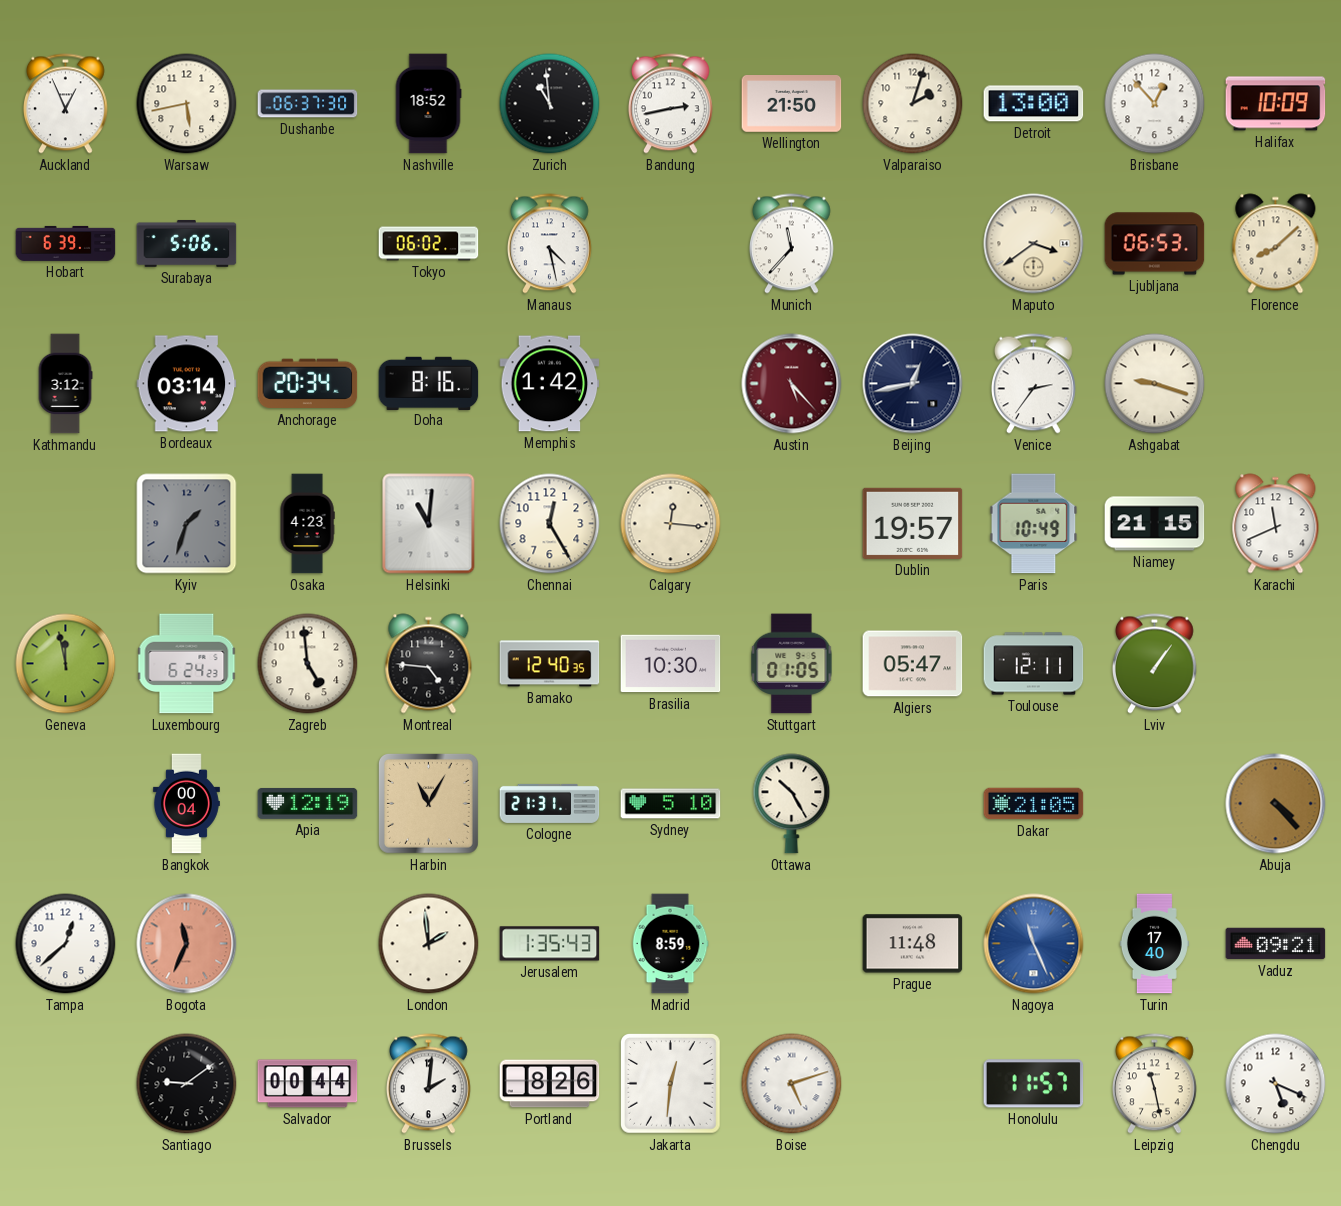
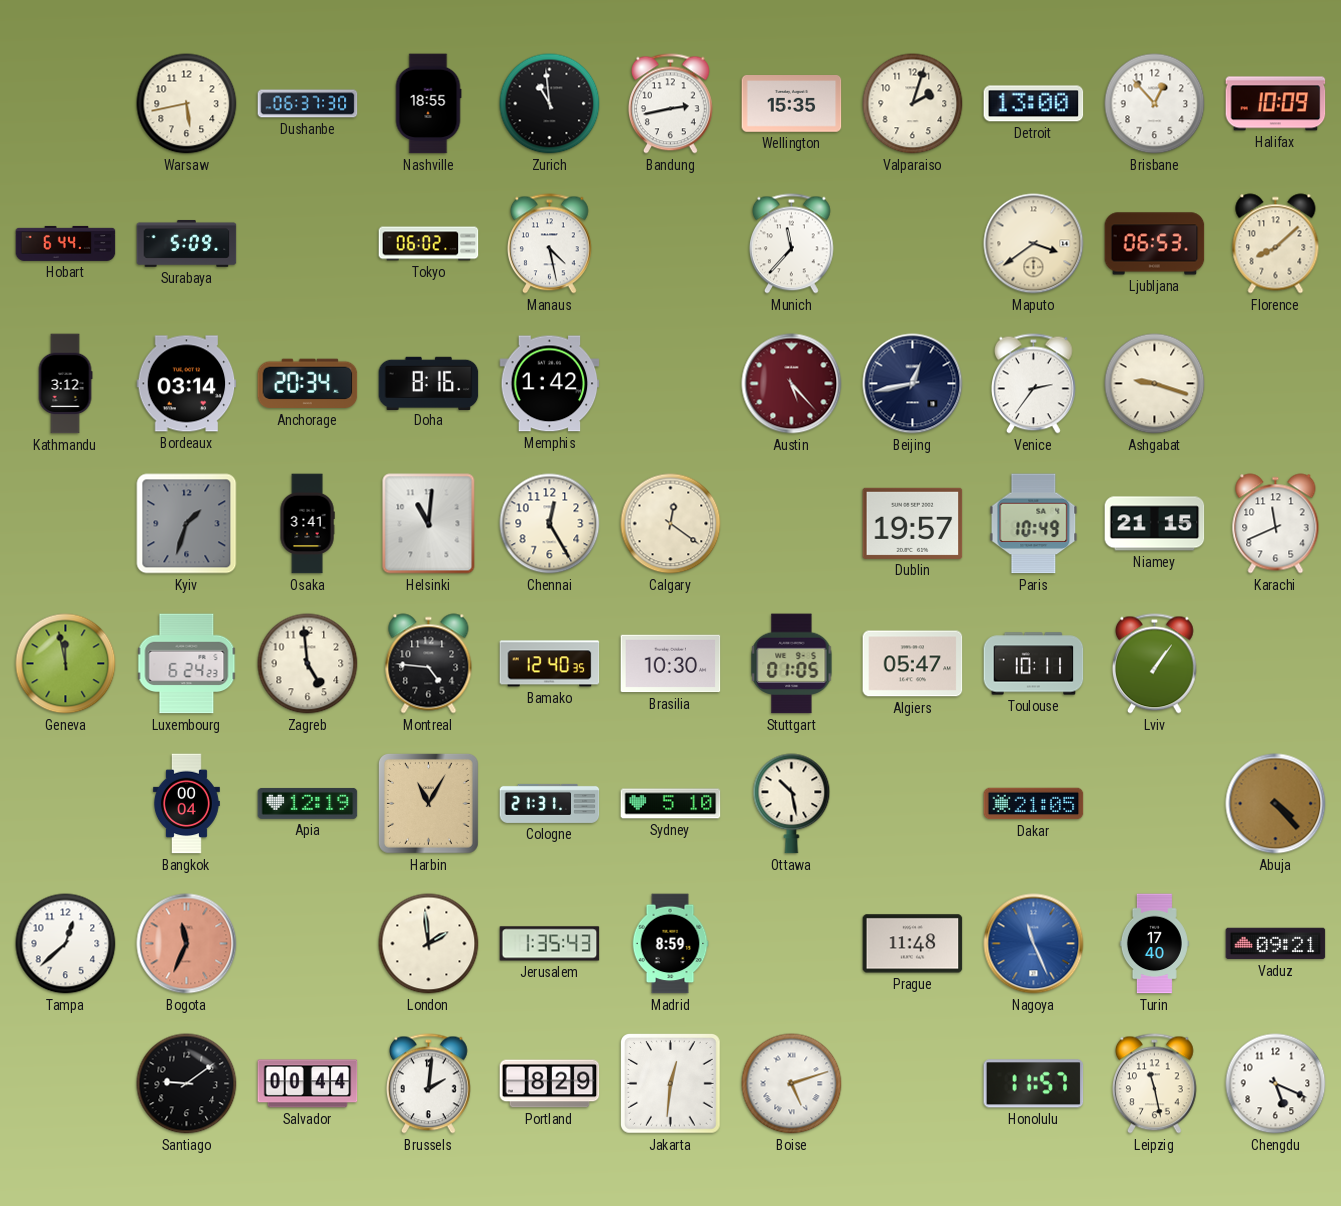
Auckland: 12:56 -> none
Nashville: 18:52 -> 18:55
Wellington: 21:50 -> 15:35
Hobart: 6:39 -> 6:44
Surabaya: 5:06 -> 5:09
Osaka: 4:23 -> 3:41
Calgary: 12:16 -> 12:21
Toulouse: 12:11 -> 10:11
Ottawa: 10:25 -> 10:28
Portland: 8:26 -> 8:29
